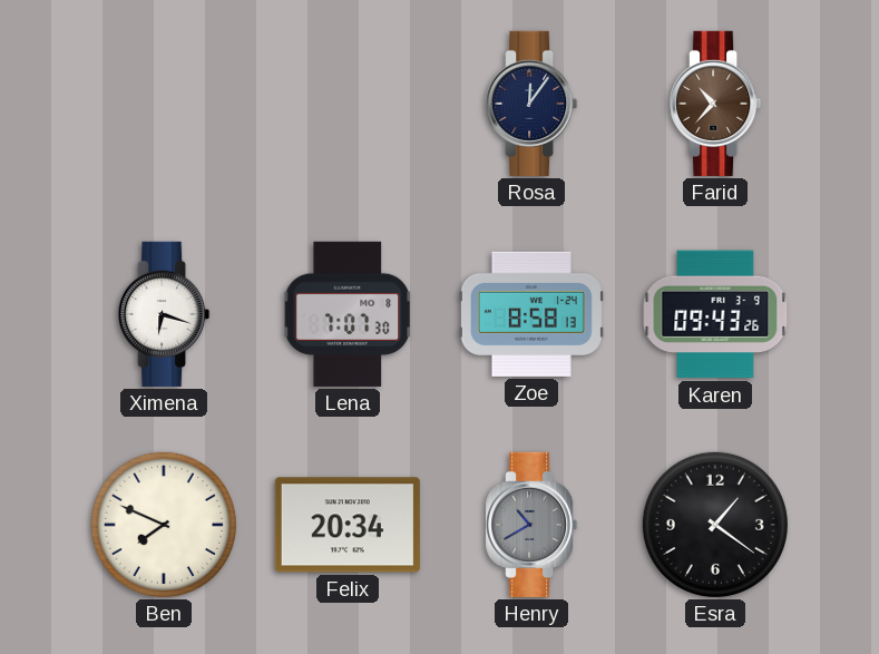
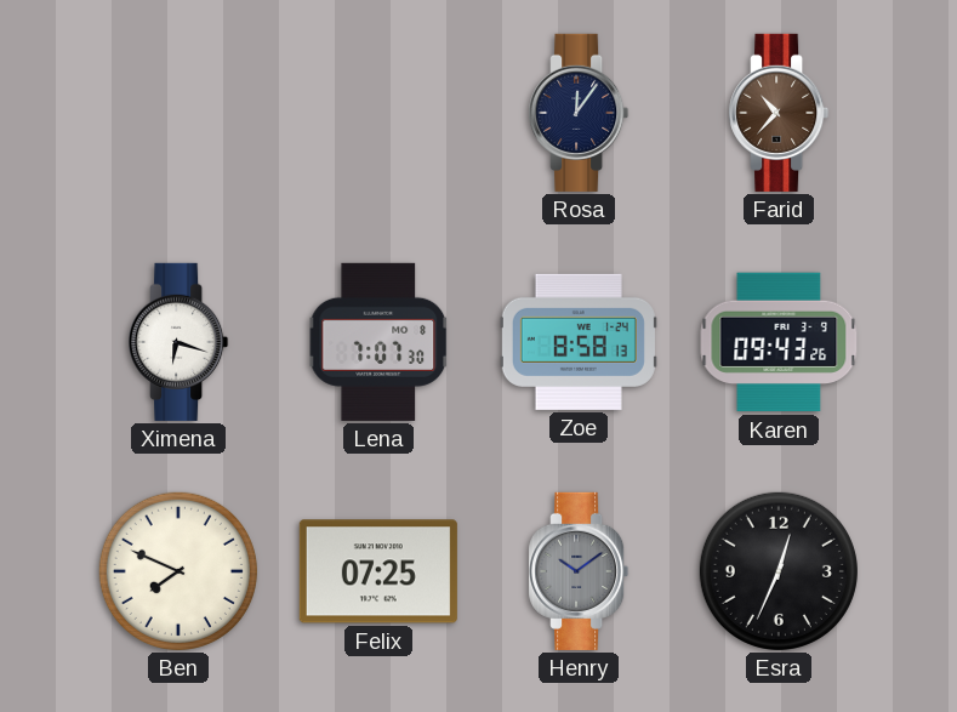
Felix: 20:34 -> 07:25
Henry: 10:40 -> 10:09
Esra: 1:21 -> 12:34
